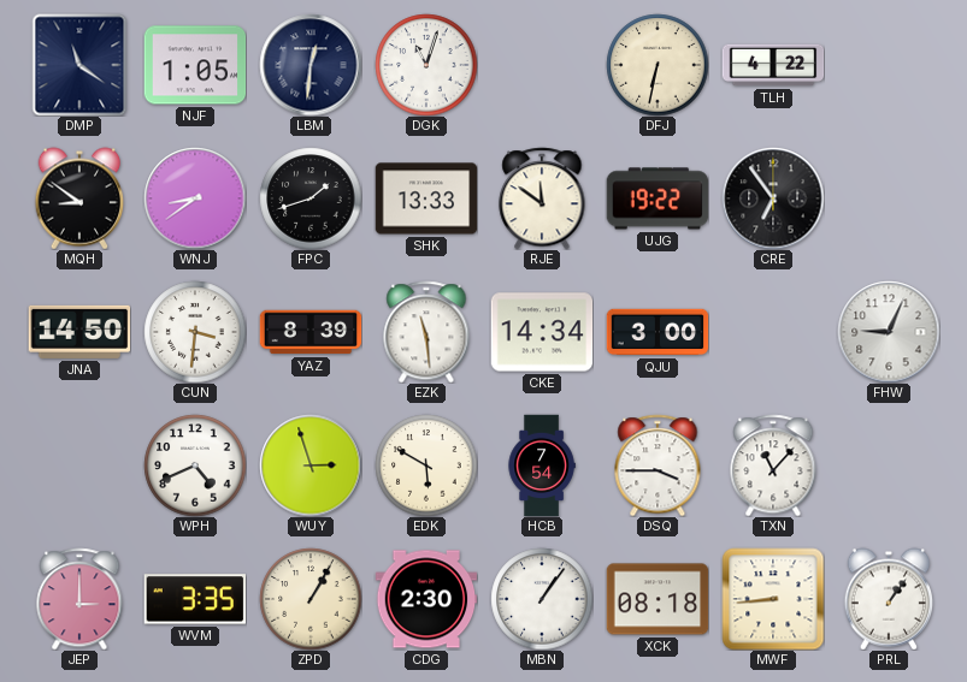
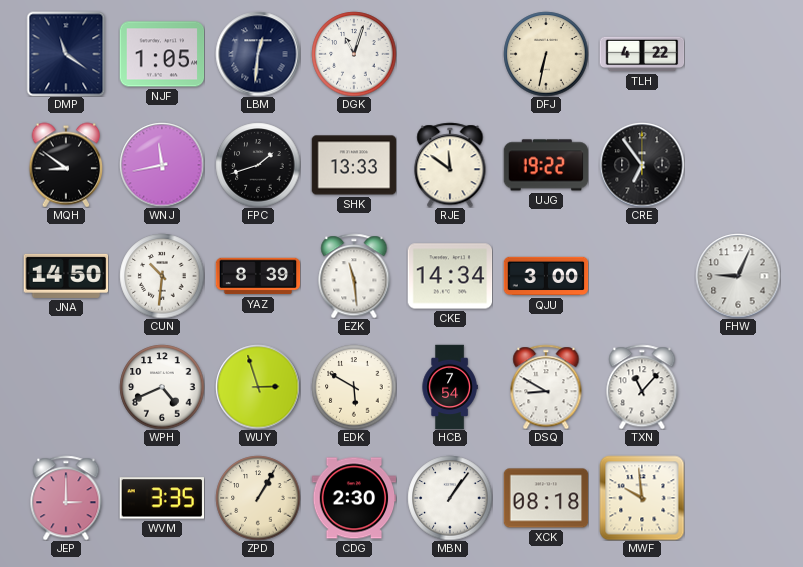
WNJ: 8:39 -> 11:43
CUN: 3:31 -> 10:31
DSQ: 3:45 -> 8:50
MWF: 8:44 -> 9:59
PRL: 1:06 -> none
